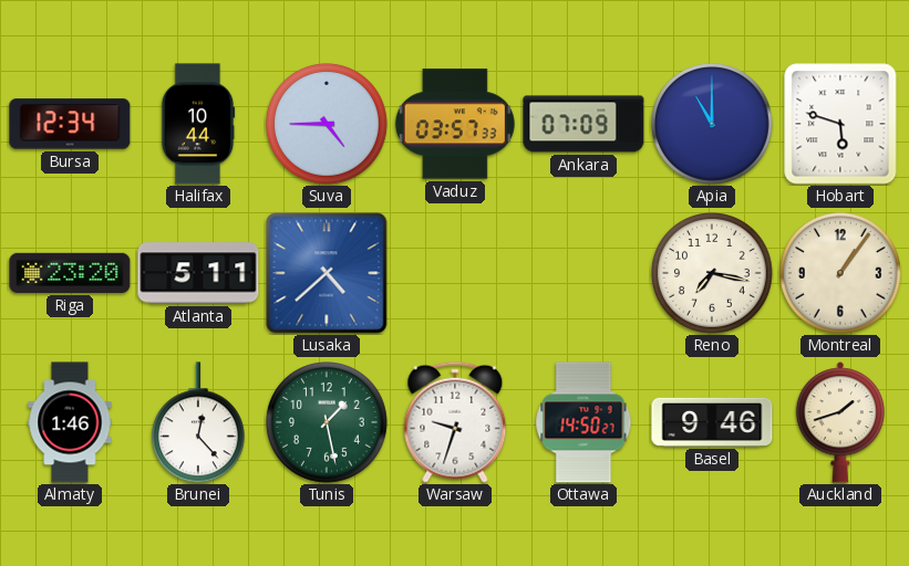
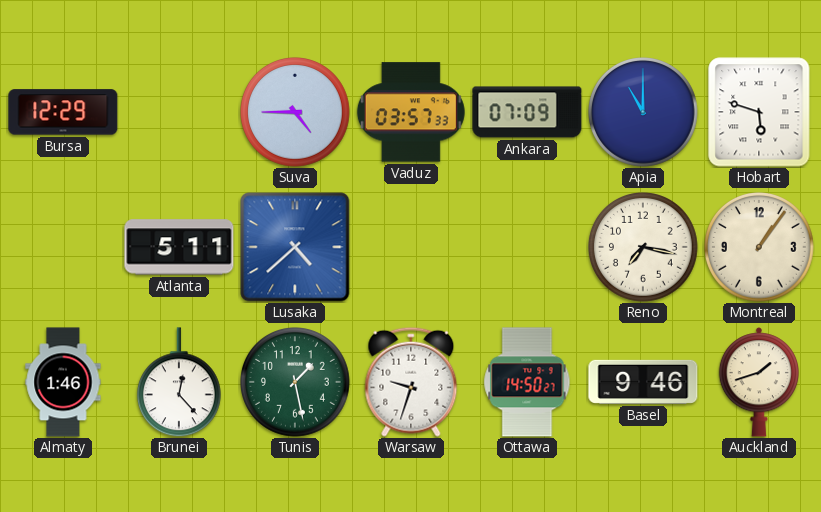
Bursa: 12:34 -> 12:29
Halifax: 10:44 -> none
Riga: 23:20 -> none
